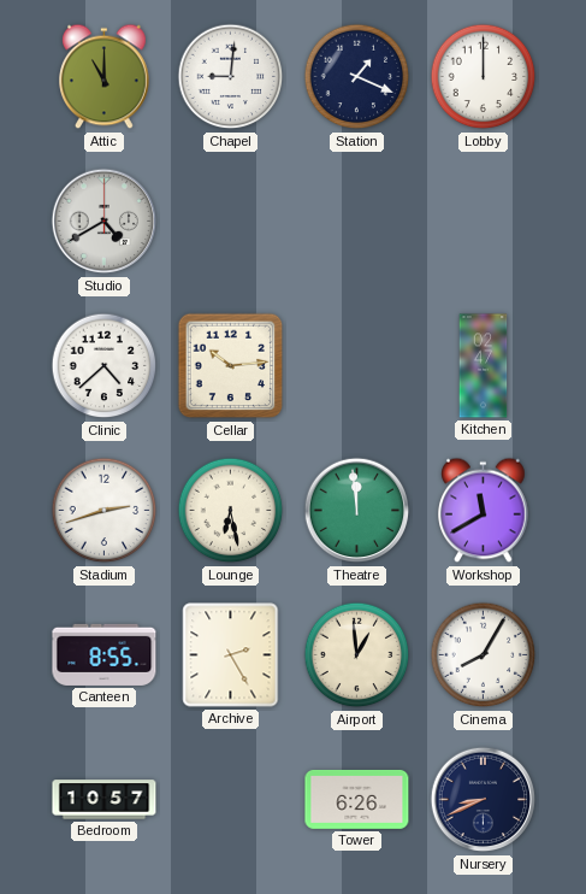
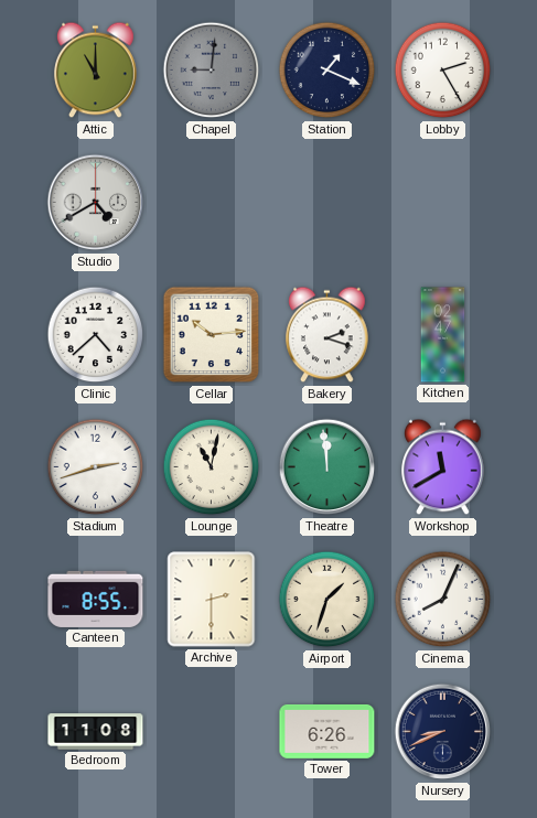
Chapel dial: white -> grey
Lobby: 12:00 -> 2:25
Bakery: none -> 2:18
Lounge: 6:28 -> 11:02
Archive: 2:25 -> 2:30
Airport: 12:59 -> 1:33
Cinema: 8:05 -> 8:04
Bedroom: 10:57 -> 11:08
